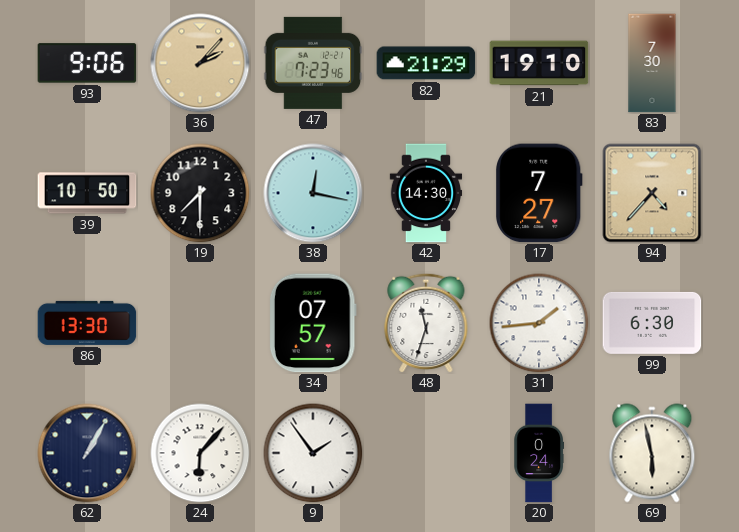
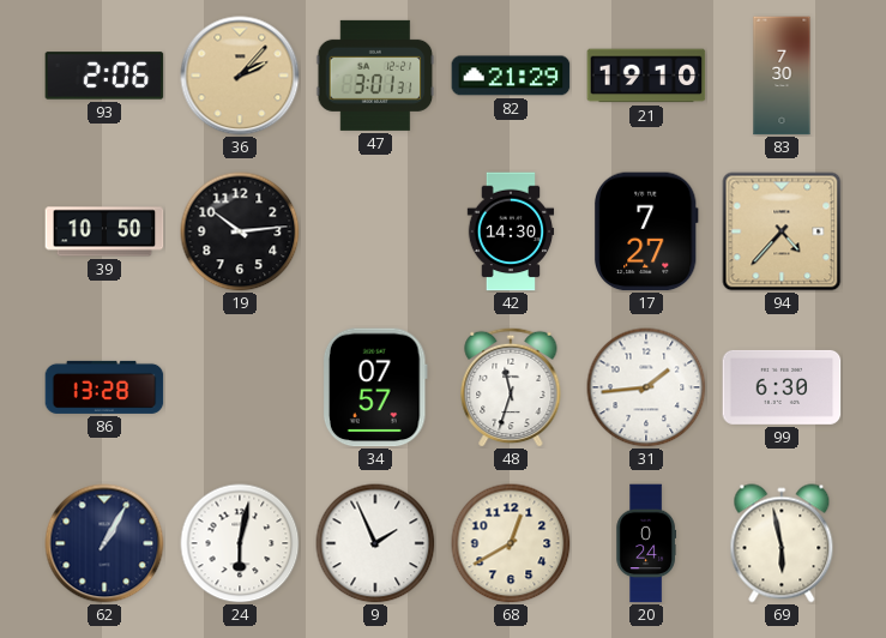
93: 9:06 -> 2:06
47: 7:23 -> 3:01
19: 7:30 -> 10:14
38: 12:17 -> none
86: 13:30 -> 13:28
24: 6:07 -> 6:02
9: 1:54 -> 1:56
68: none -> 12:40
